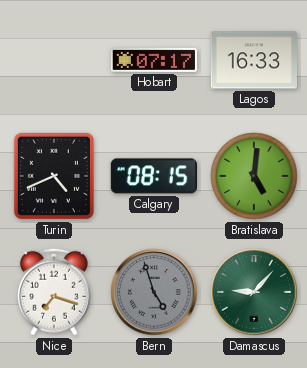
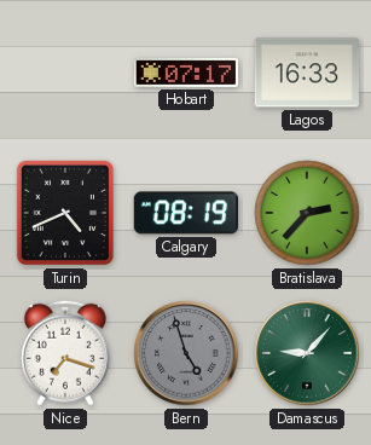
Calgary: 08:15 -> 08:19
Bratislava: 5:01 -> 2:37
